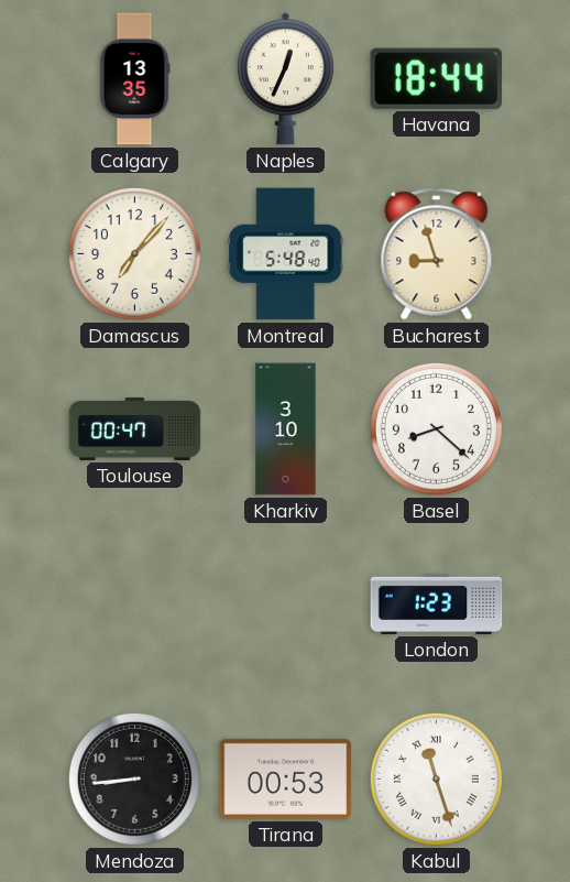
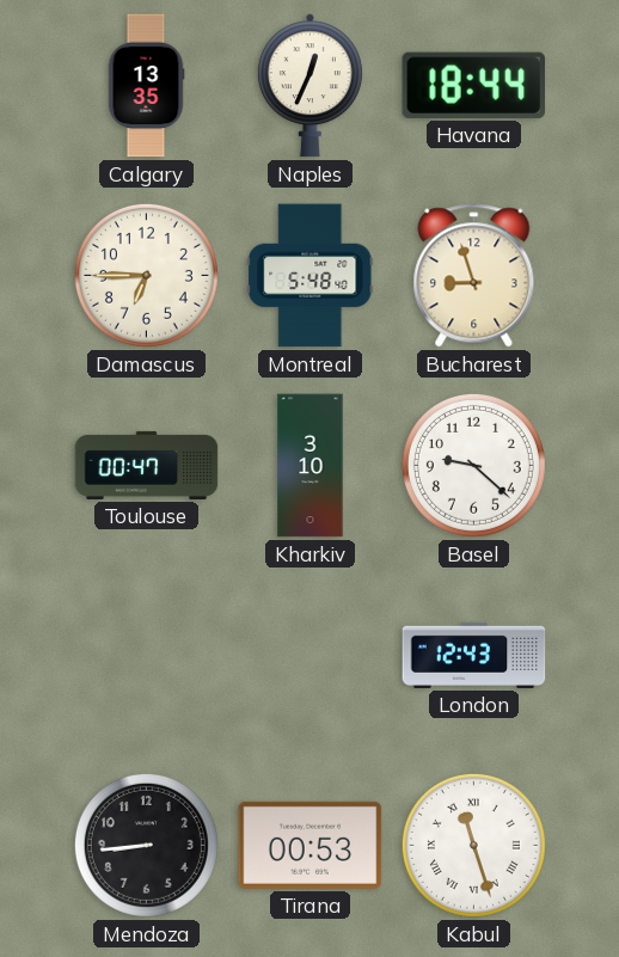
Damascus: 7:07 -> 6:45
Basel: 8:22 -> 9:22
London: 1:23 -> 12:43
